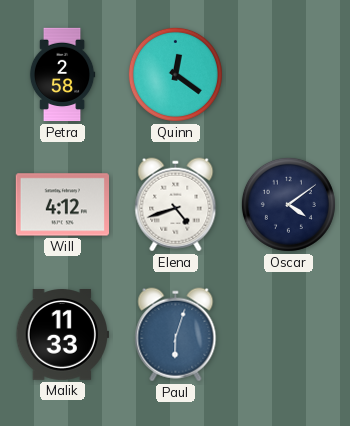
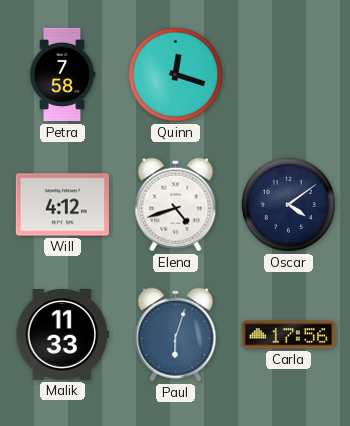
Petra: 2:58 -> 7:58
Quinn: 12:21 -> 12:18
Carla: none -> 17:56
